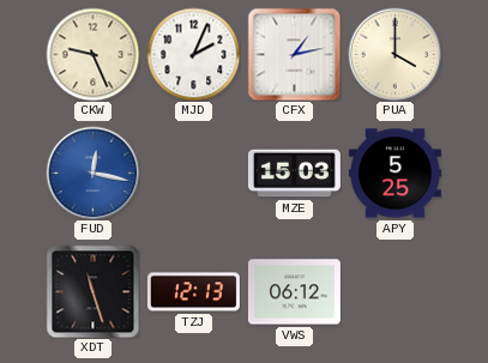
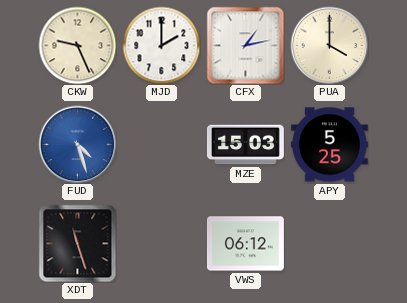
MJD: 2:04 -> 2:00
FUD: 12:17 -> 4:27
TZJ: 12:13 -> none
